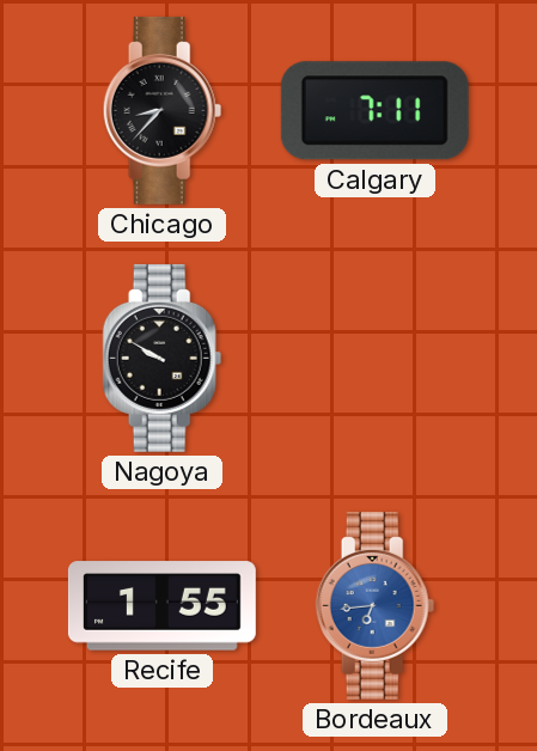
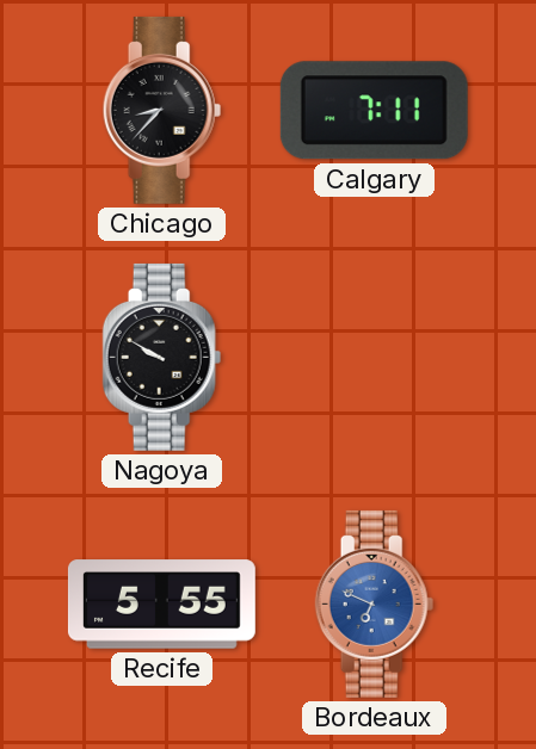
Recife: 1:55 -> 5:55
Bordeaux: 6:44 -> 6:49
